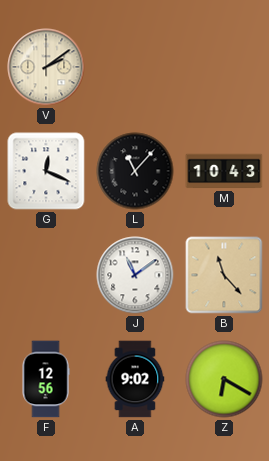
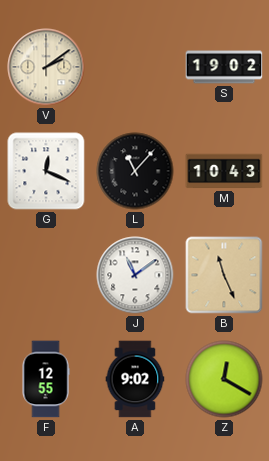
S: none -> 19:02
B: 11:23 -> 11:26
F: 12:56 -> 12:55
Z: 6:20 -> 12:20
